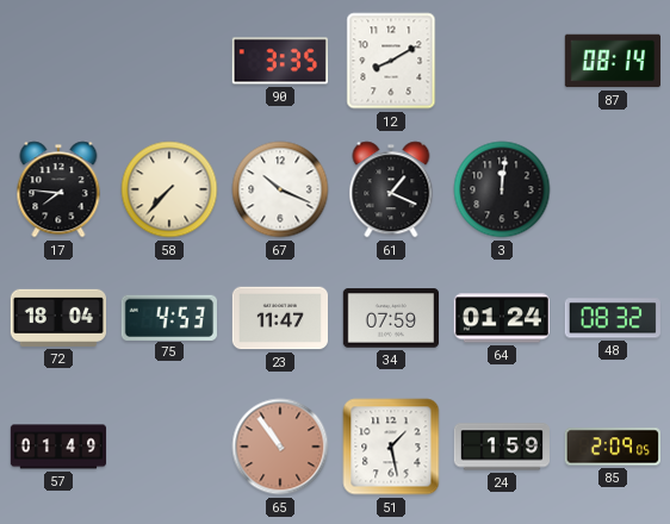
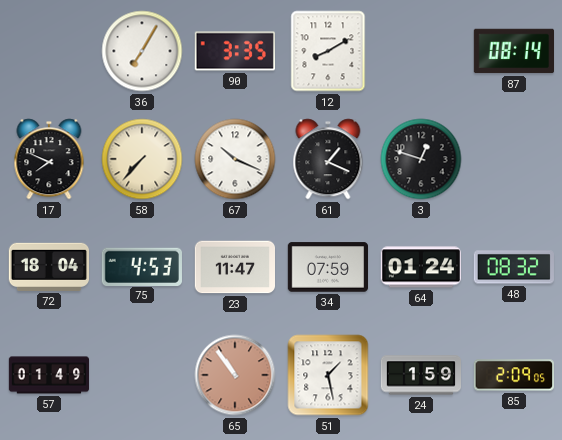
36: none -> 7:05
17: 7:46 -> 7:49
3: 12:01 -> 12:48
